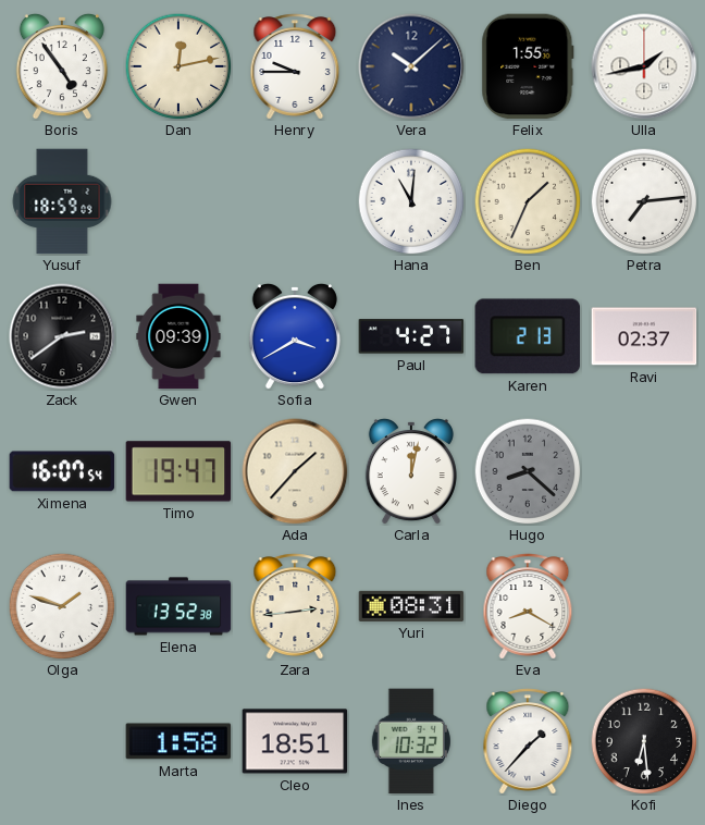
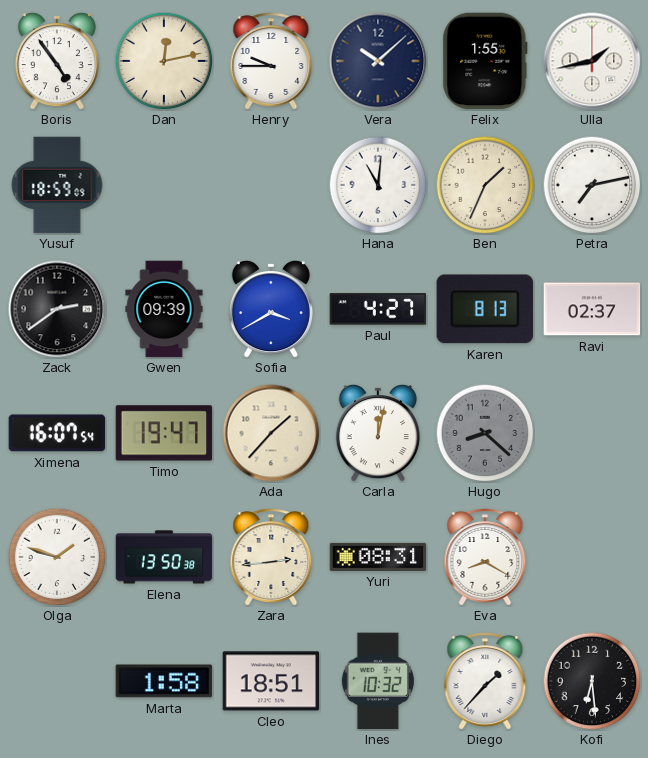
Petra: 7:14 -> 7:13
Karen: 2:13 -> 8:13
Elena: 13:52 -> 13:50
